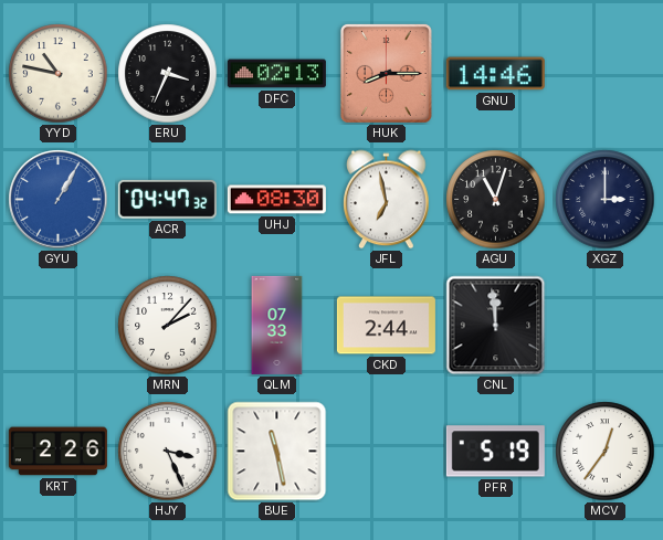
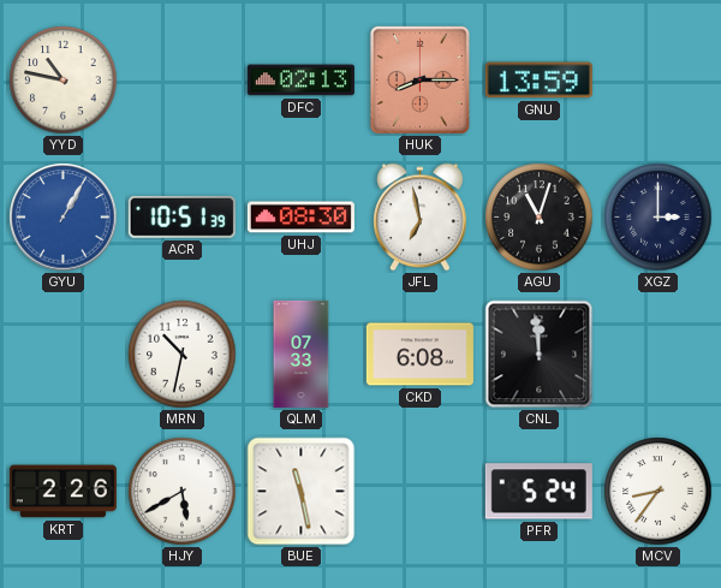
ERU: 3:34 -> none
GNU: 14:46 -> 13:59
ACR: 04:47 -> 10:51
MRN: 2:07 -> 10:32
CKD: 2:44 -> 6:08
HJY: 3:26 -> 5:40
PFR: 5:19 -> 5:24
MCV: 12:36 -> 8:36
